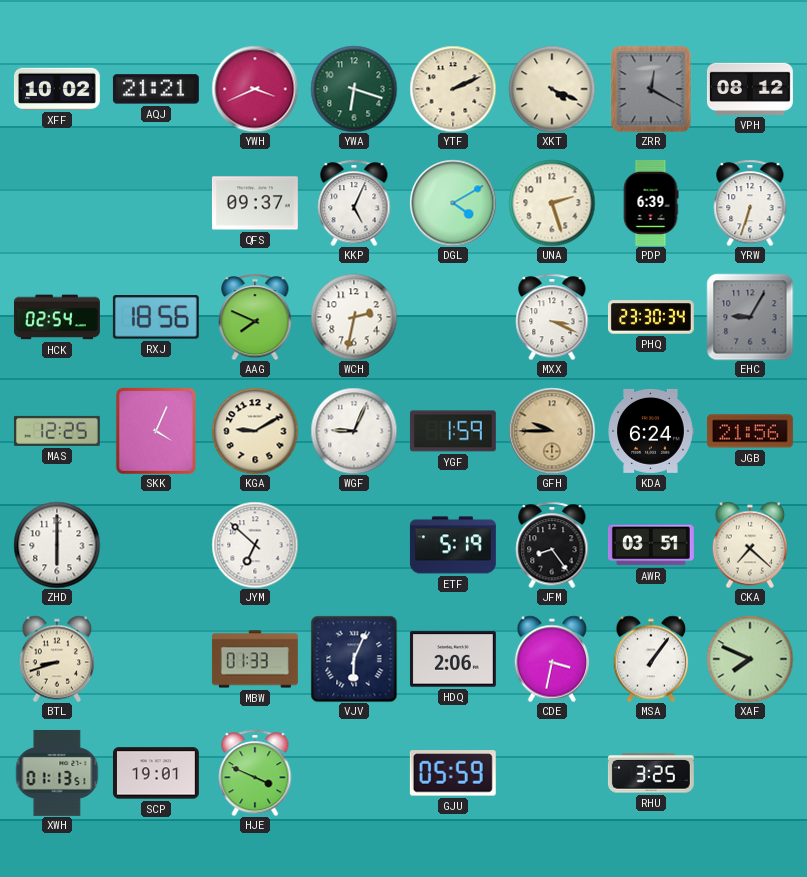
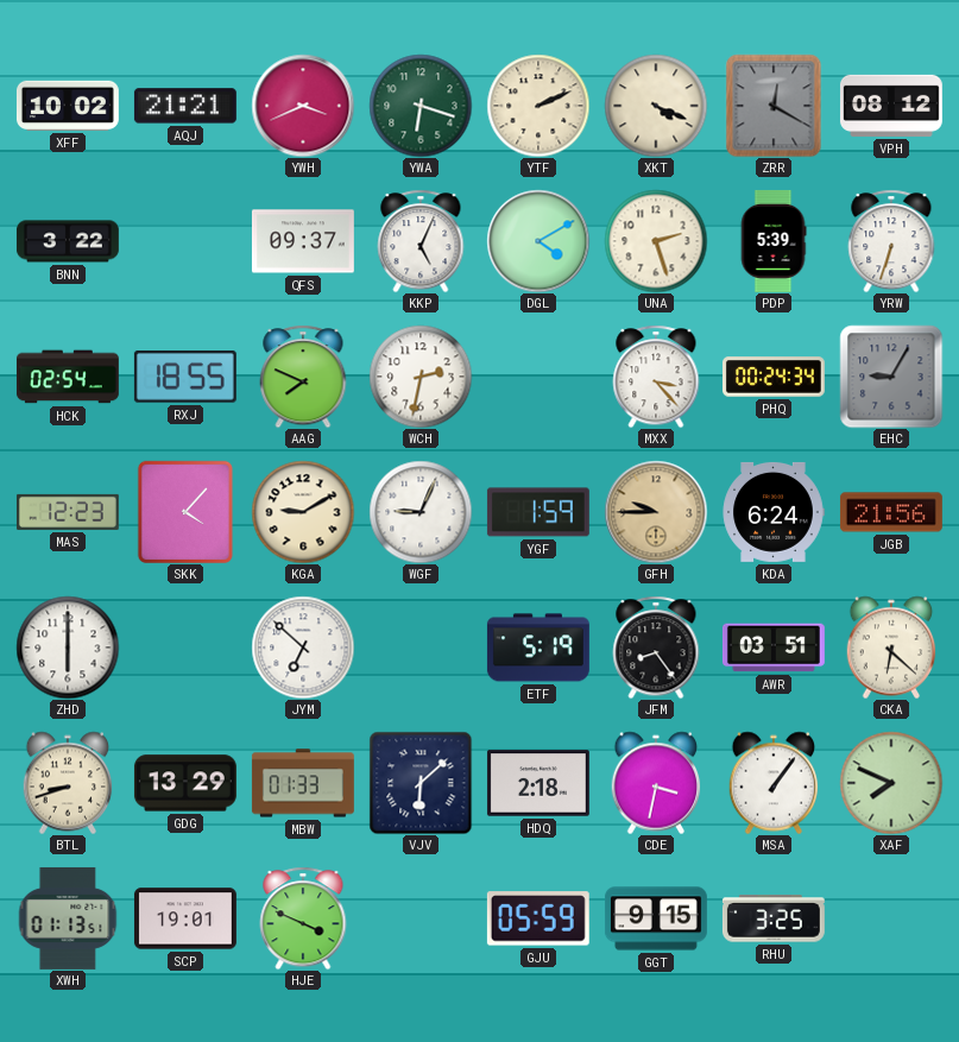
BNN: none -> 3:22
PDP: 6:39 -> 5:39
RXJ: 18:56 -> 18:55
MXX: 3:19 -> 3:23
PHQ: 23:30 -> 00:24
MAS: 12:25 -> 12:23
SKK: 4:04 -> 4:07
CKA: 7:22 -> 6:22
GDG: none -> 13:29
VJV: 6:04 -> 6:08
HDQ: 2:06 -> 2:18
GGT: none -> 9:15
